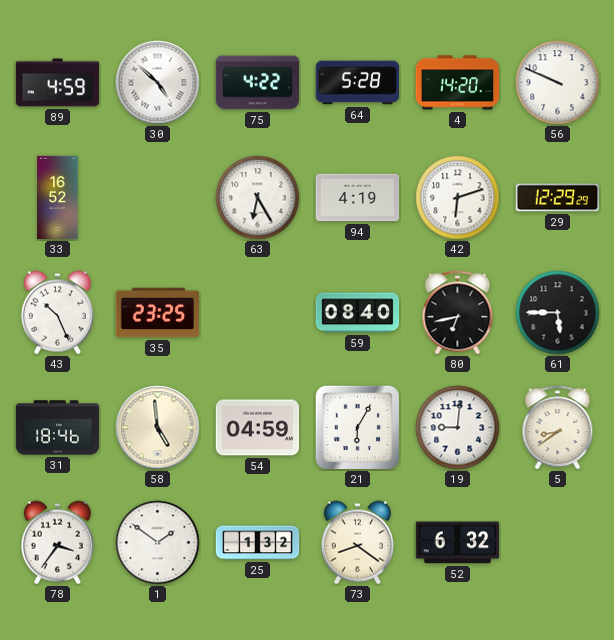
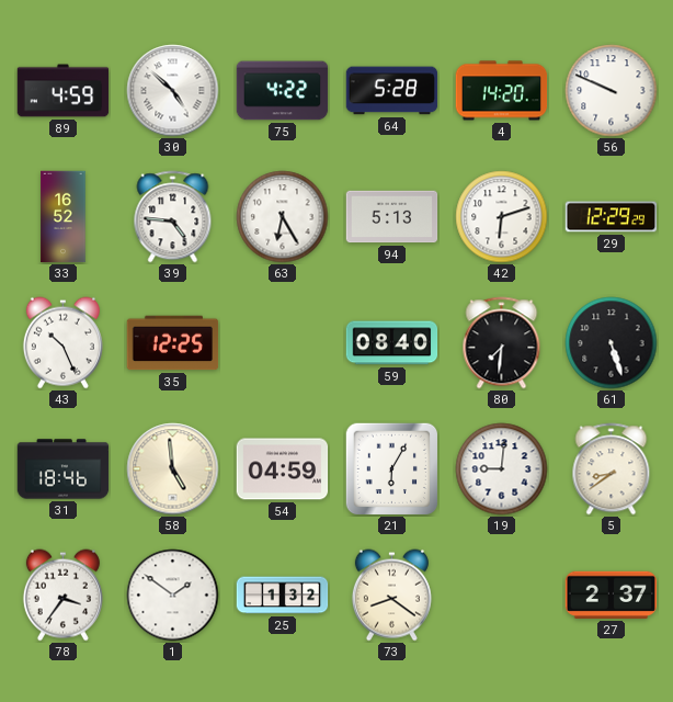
39: none -> 4:46
94: 4:19 -> 5:13
35: 23:25 -> 12:25
80: 6:43 -> 7:31
61: 5:45 -> 5:27
52: 6:32 -> none
27: none -> 2:37
